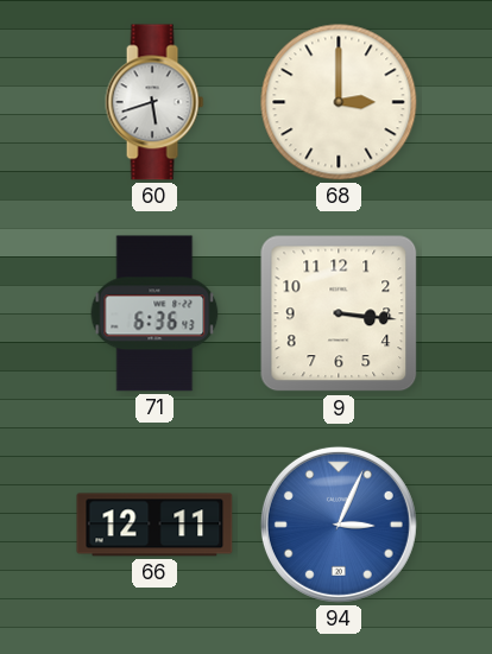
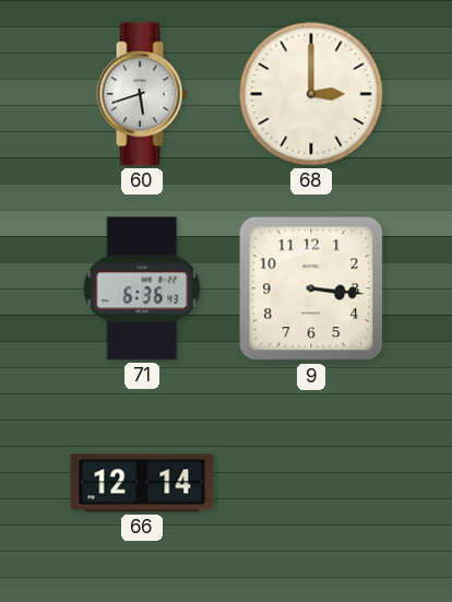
66: 12:11 -> 12:14
94: 3:04 -> none
